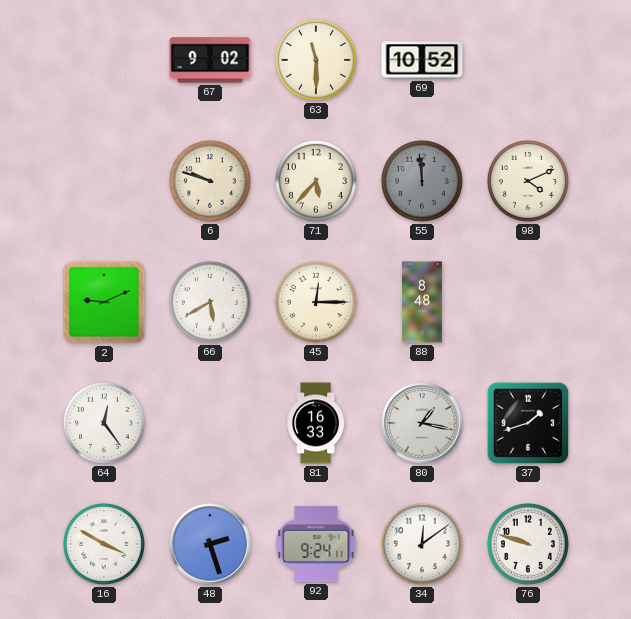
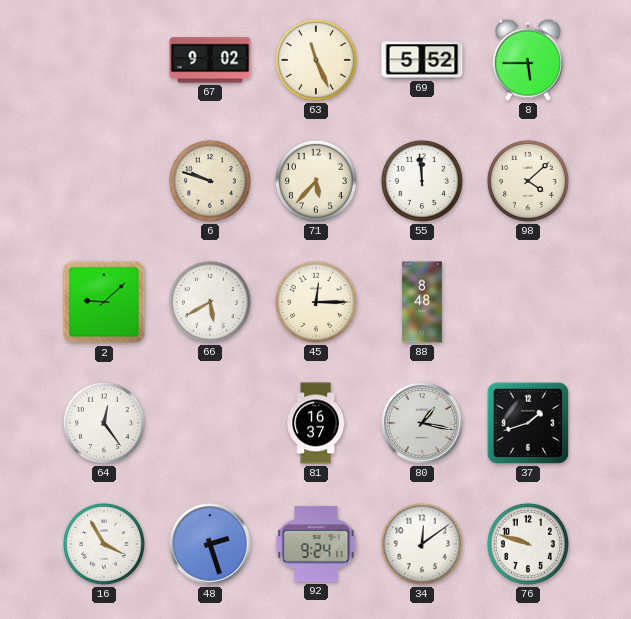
63: 11:30 -> 11:26
69: 10:52 -> 5:52
8: none -> 5:45
55 dial: grey -> white
98: 4:11 -> 4:08
2: 9:11 -> 9:08
81: 16:33 -> 16:37
16: 3:50 -> 3:55
